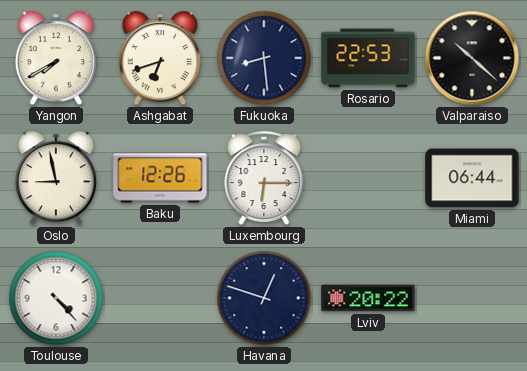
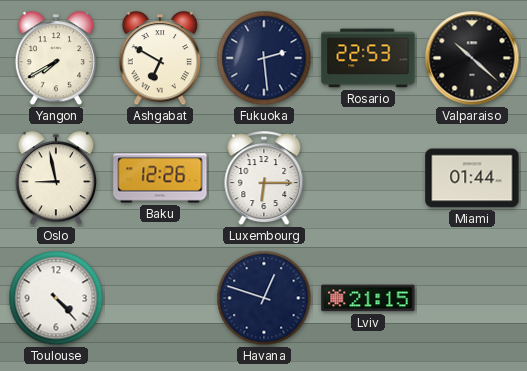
Ashgabat: 6:42 -> 6:50
Fukuoka: 8:29 -> 2:29
Miami: 06:44 -> 01:44
Lviv: 20:22 -> 21:15
